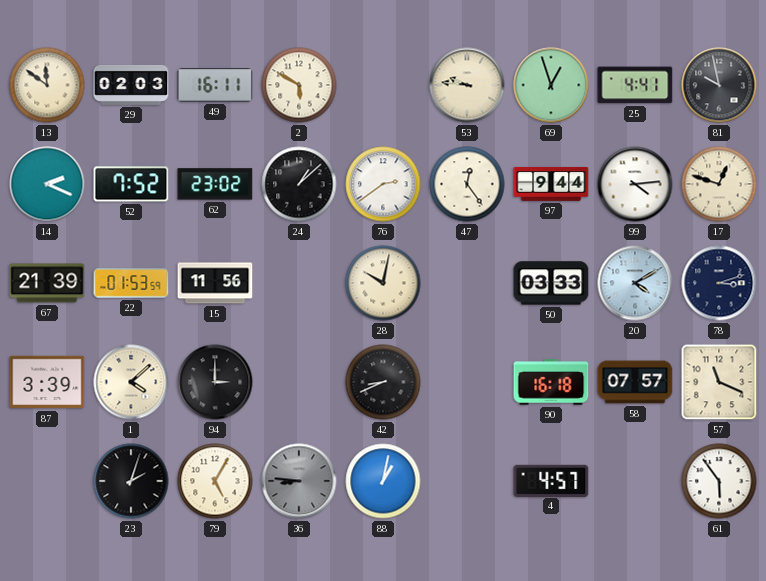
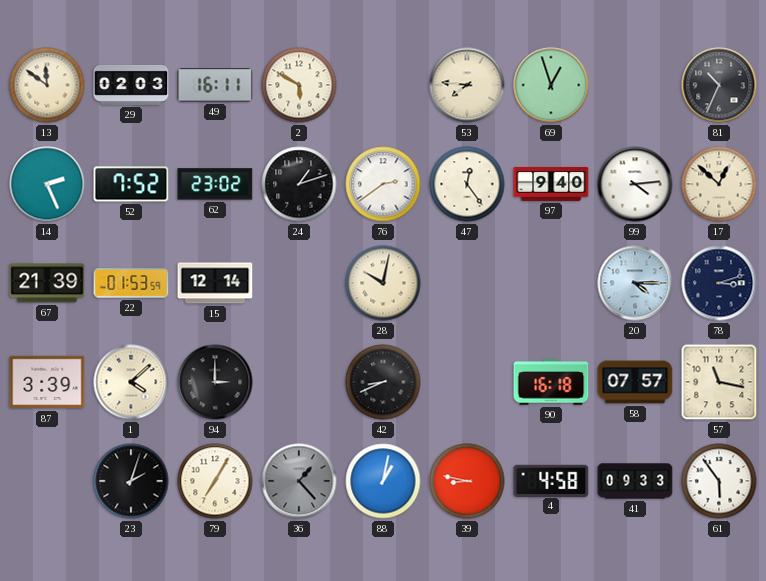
53: 9:46 -> 7:46
25: 4:41 -> none
81: 9:58 -> 10:34
14: 2:19 -> 2:26
24: 1:08 -> 1:12
97: 9:44 -> 9:40
17: 12:48 -> 12:52
15: 11:56 -> 12:14
50: 03:33 -> none
20: 4:10 -> 4:15
57: 11:19 -> 11:17
79: 5:05 -> 7:05
36: 8:46 -> 1:23
39: none -> 8:47
4: 4:57 -> 4:58
41: none -> 09:33
